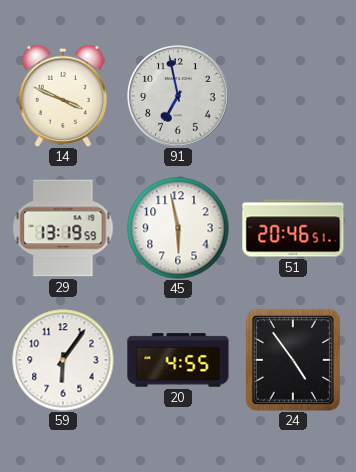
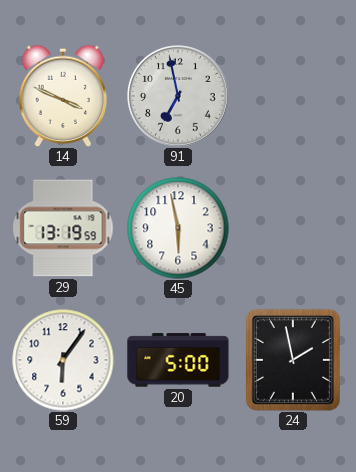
51: 20:46 -> none
20: 4:55 -> 5:00
24: 4:54 -> 1:58
